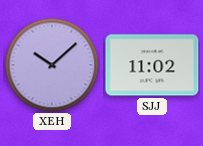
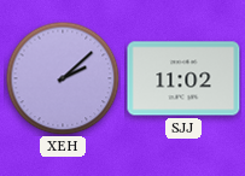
XEH: 10:08 -> 2:08
